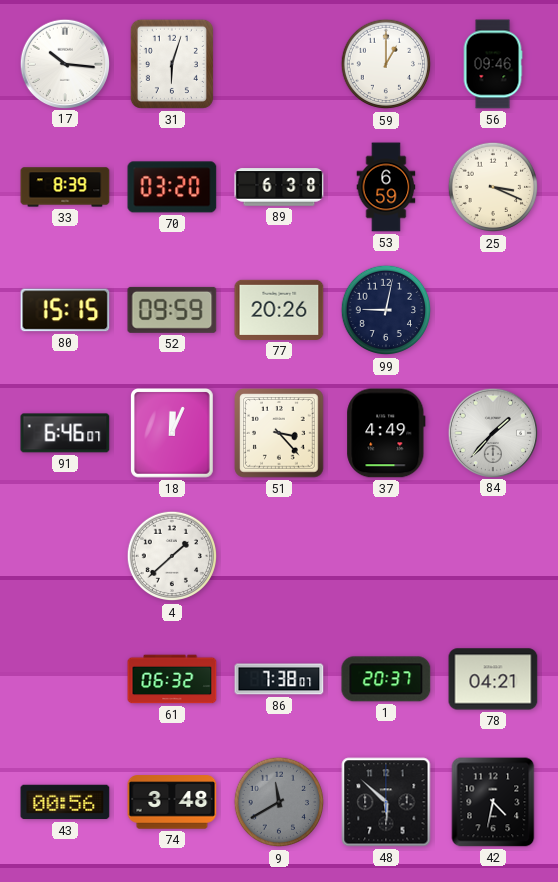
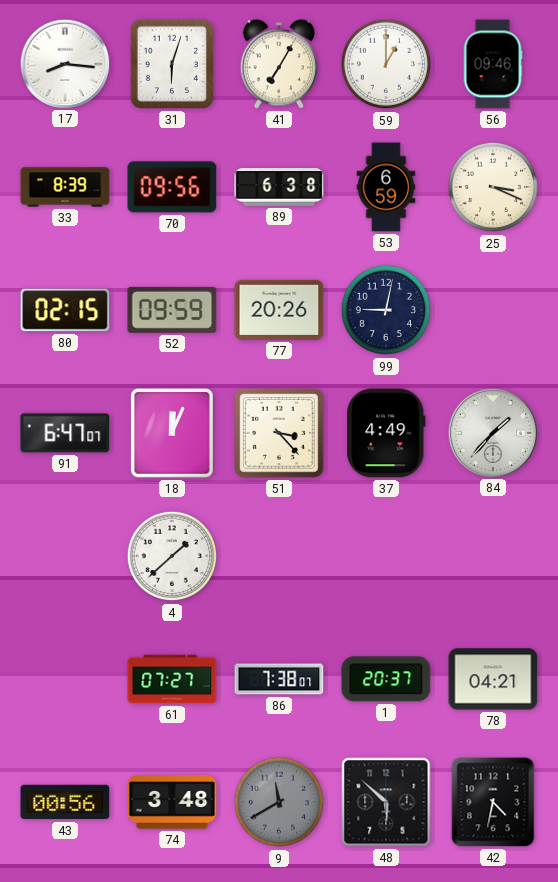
17: 10:16 -> 8:16
41: none -> 7:05
70: 03:20 -> 09:56
80: 15:15 -> 02:15
91: 6:46 -> 6:47
61: 06:32 -> 07:27
